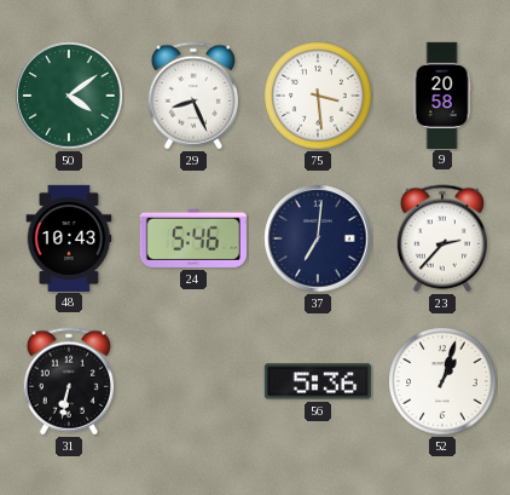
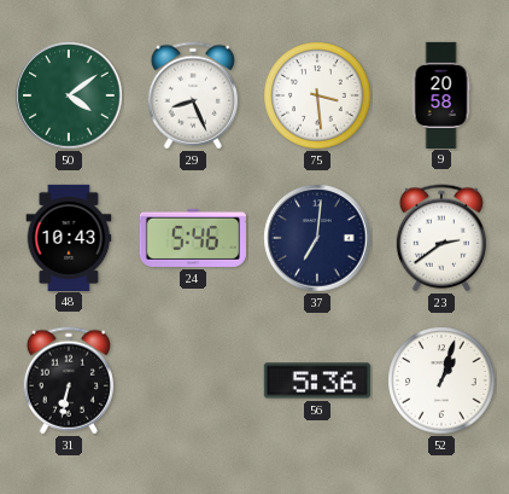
23: 2:37 -> 2:39
